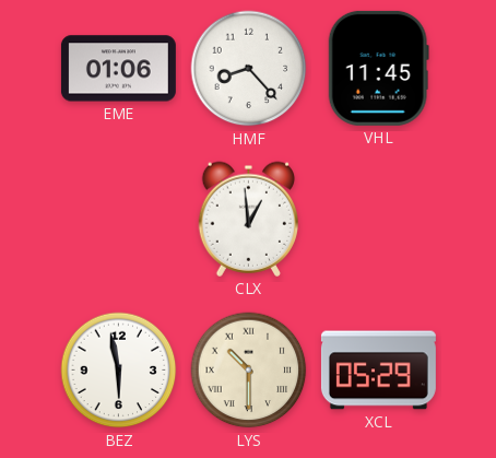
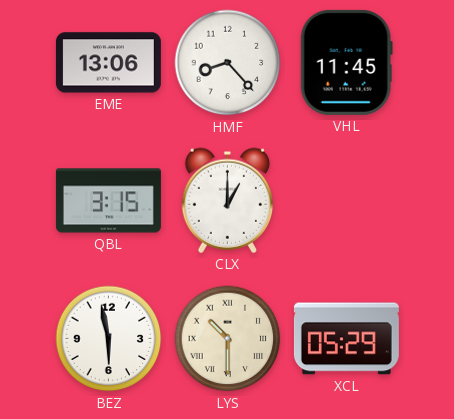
EME: 01:06 -> 13:06
QBL: none -> 3:15
CLX: 12:59 -> 1:00
